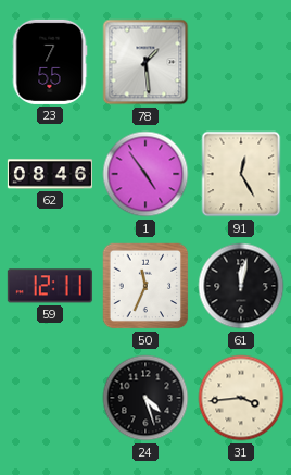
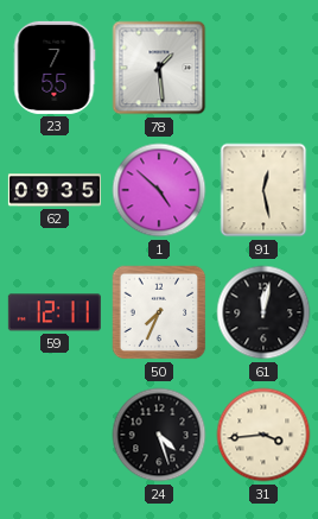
62: 08:46 -> 09:35
1: 4:54 -> 4:52
91: 12:25 -> 12:28
50: 11:34 -> 7:34
